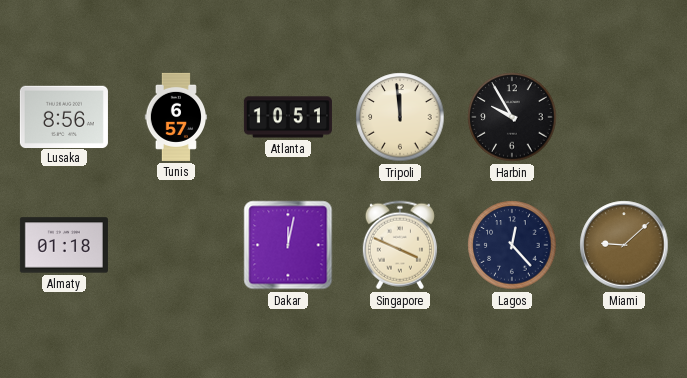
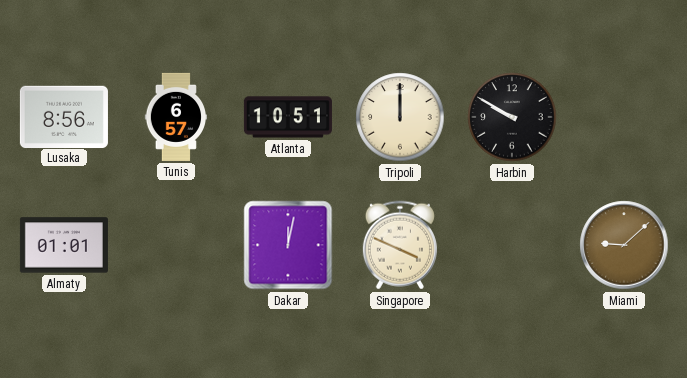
Tripoli: 11:59 -> 12:00
Harbin: 9:55 -> 9:50
Almaty: 01:18 -> 01:01
Lagos: 12:23 -> none
